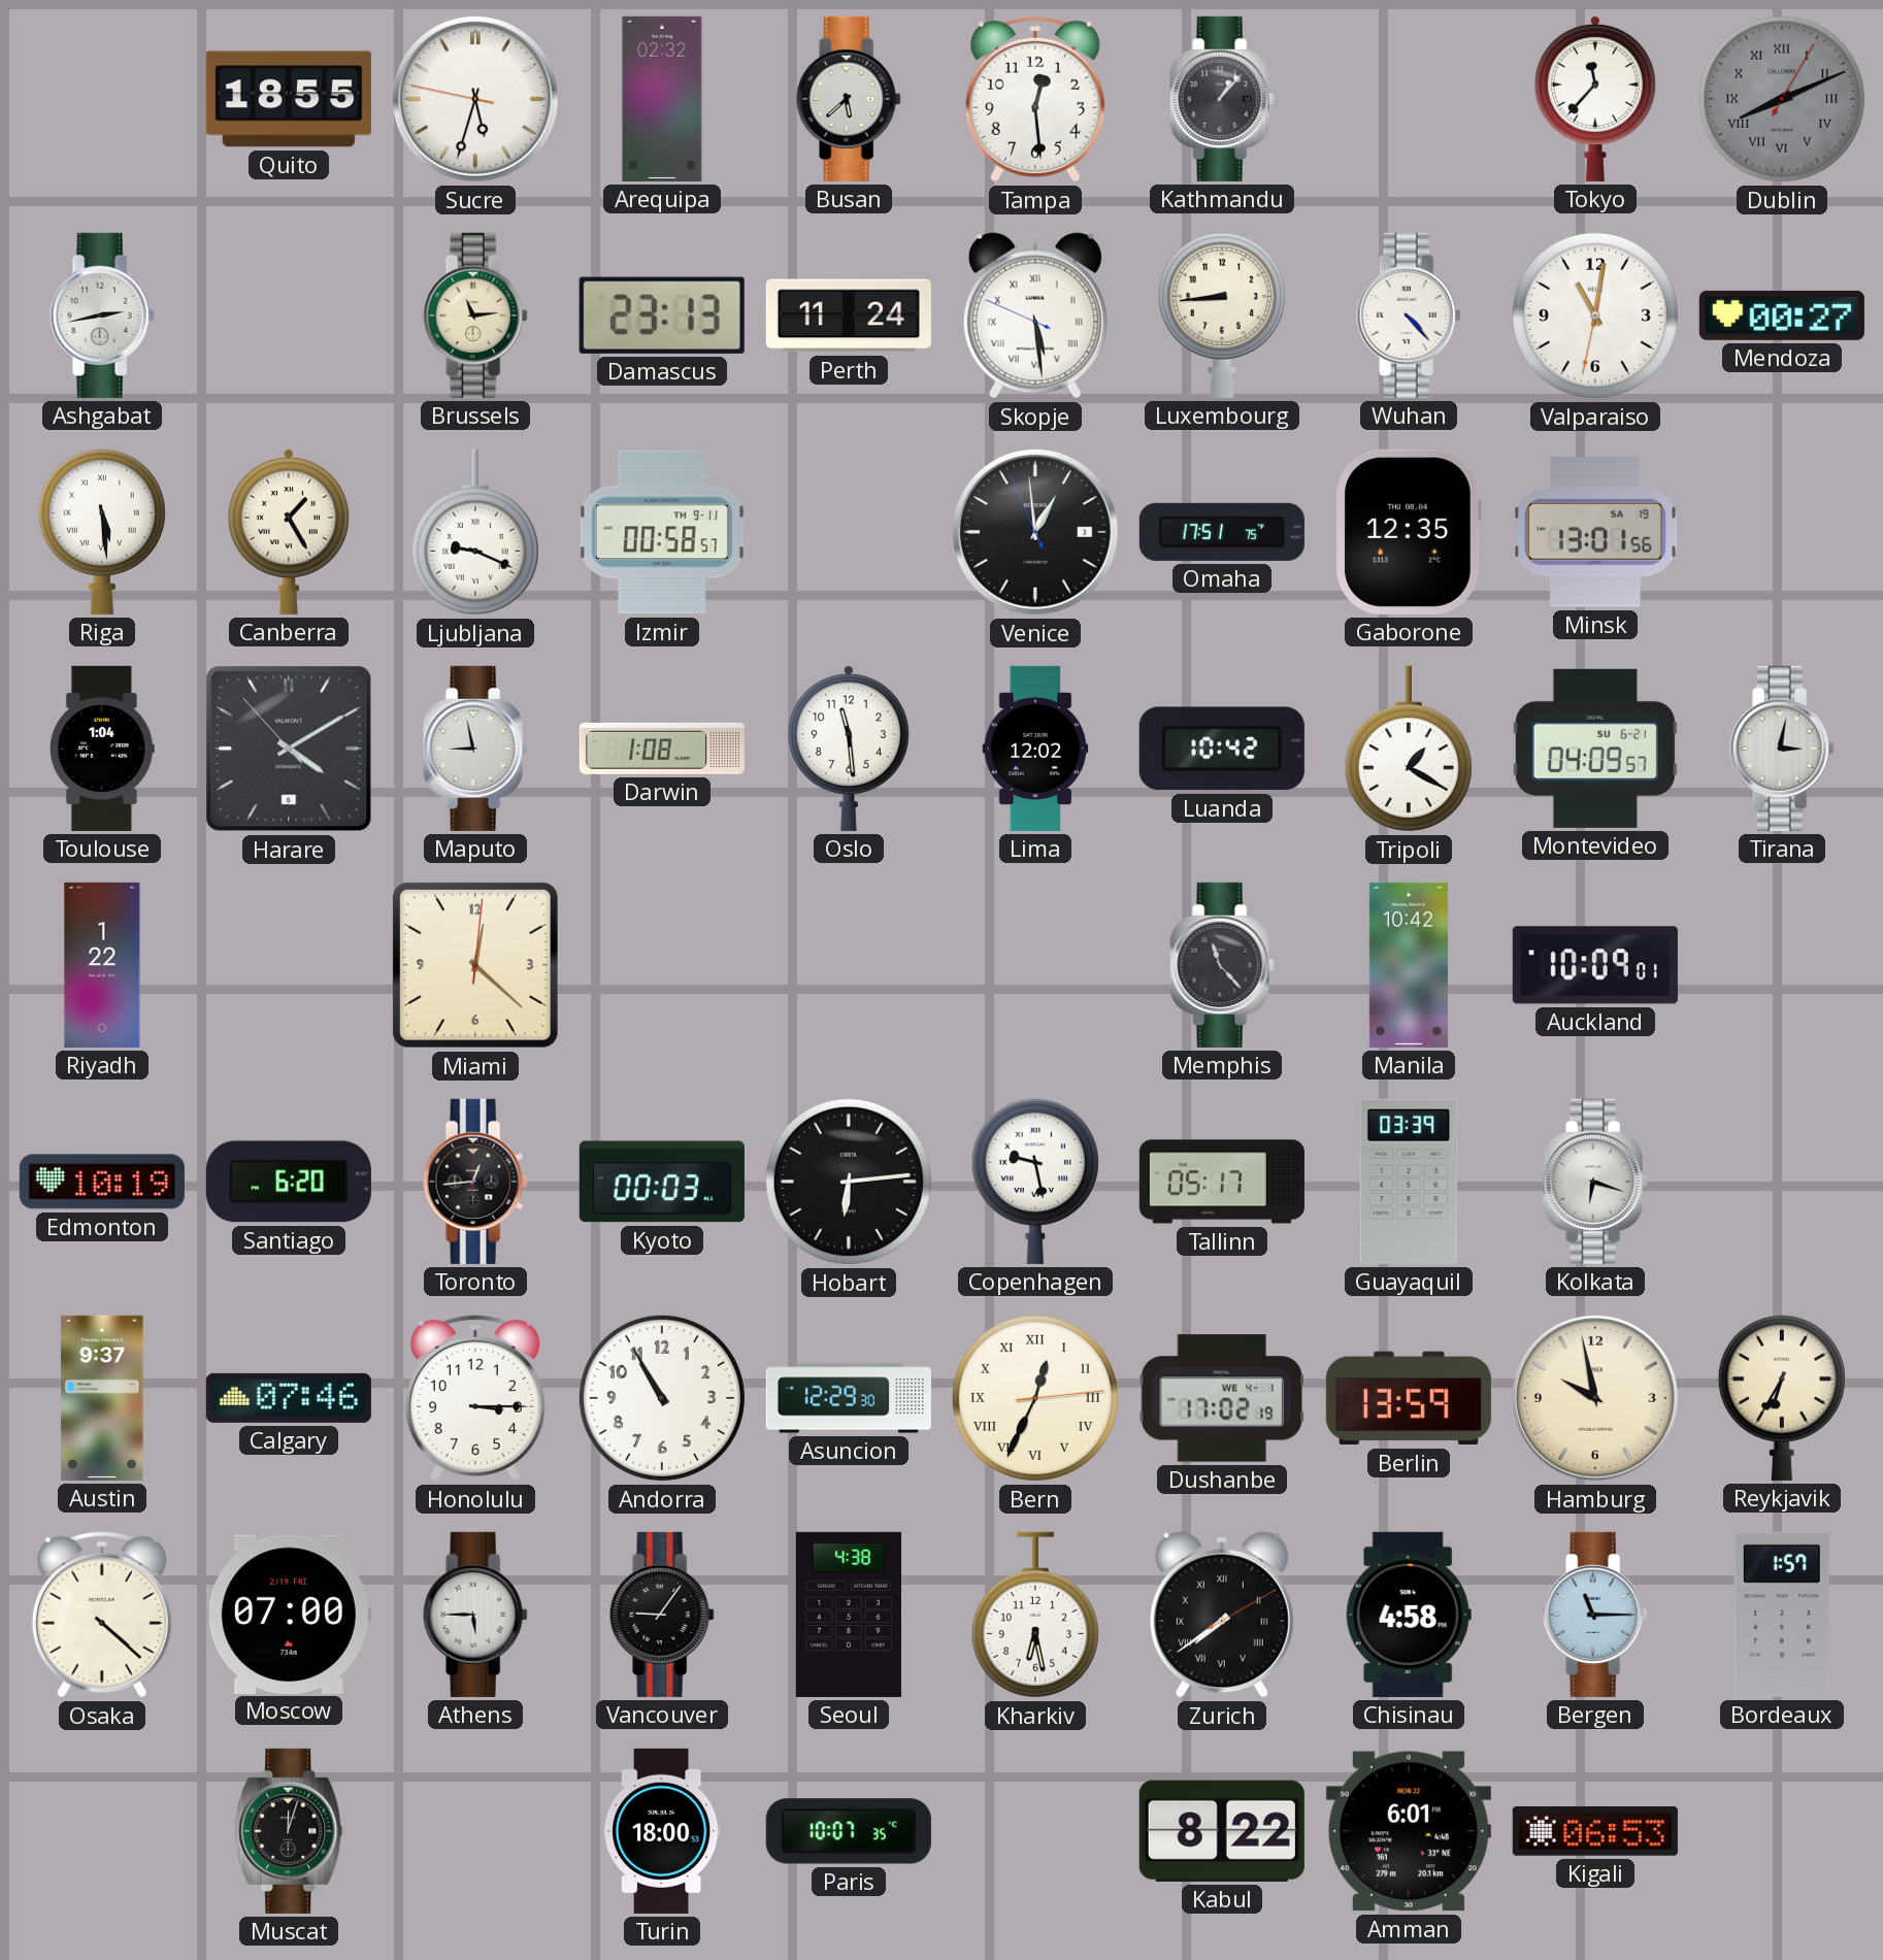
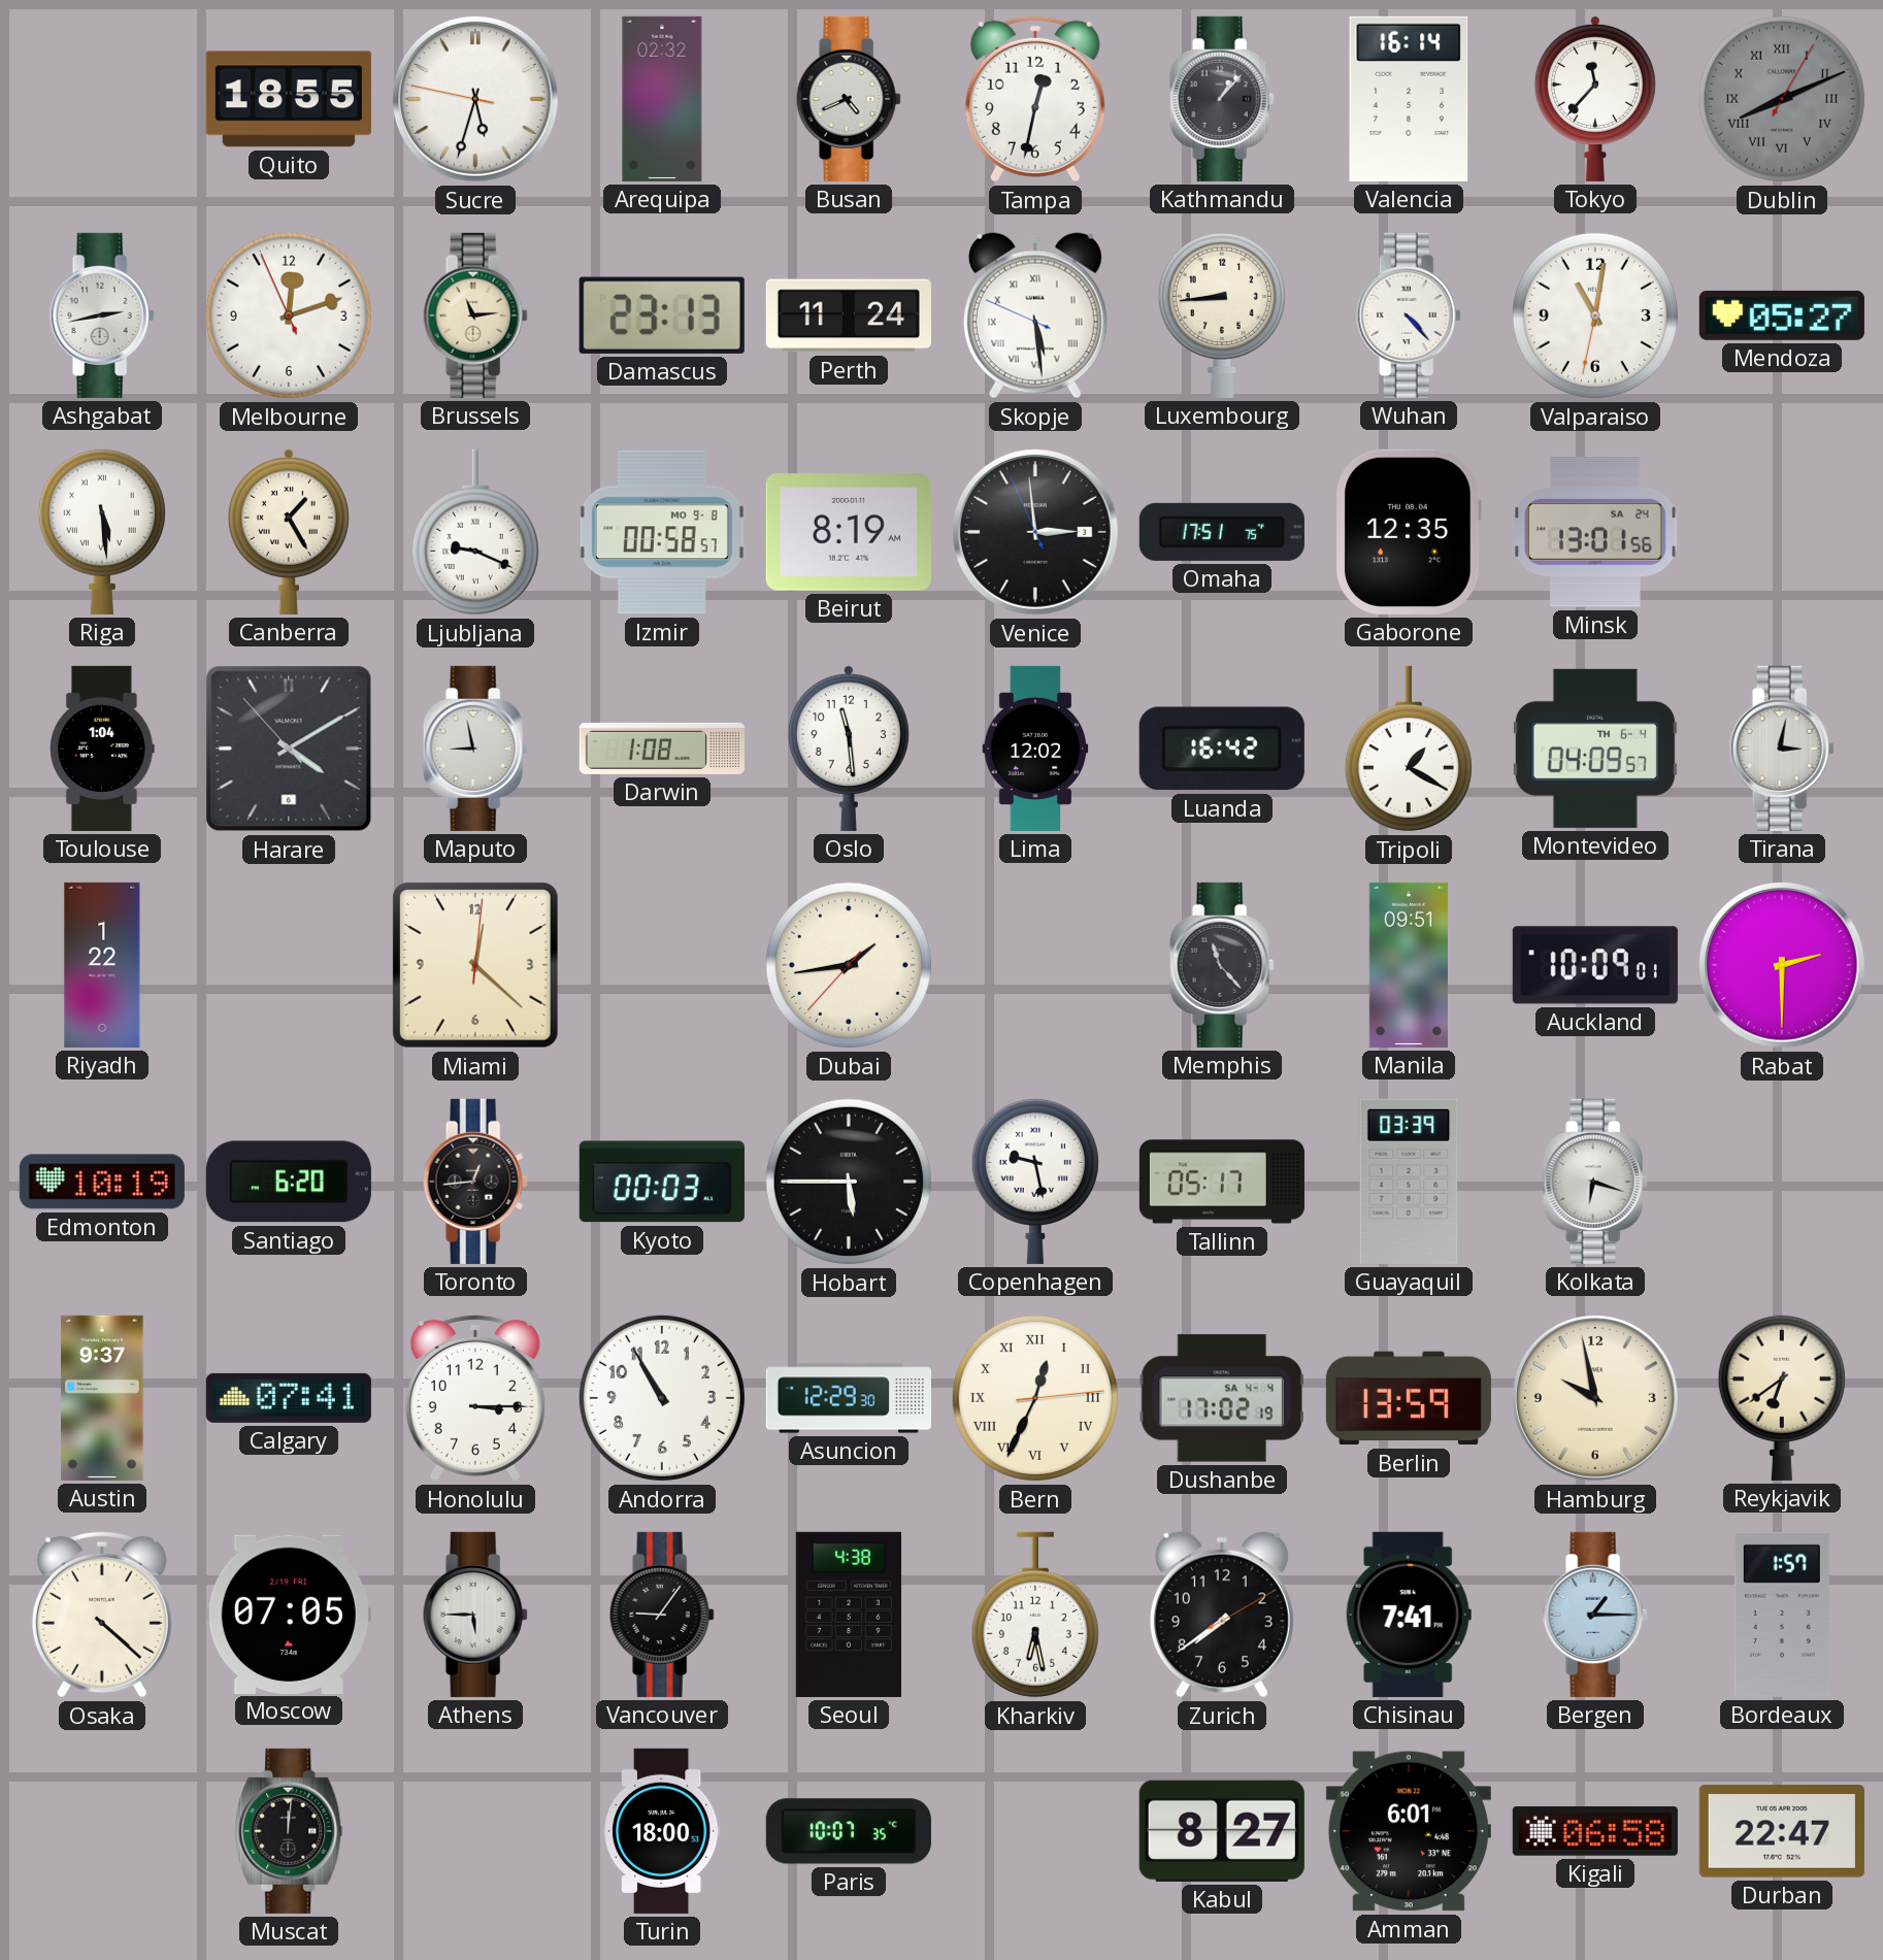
Busan: 5:38 -> 4:41
Tampa: 12:29 -> 12:32
Valencia: none -> 16:14
Melbourne: none -> 12:11
Mendoza: 00:27 -> 05:27
Izmir date: TH 9-11 -> MO 9-8
Beirut: none -> 8:19
Venice: 12:58 -> 2:58
Minsk date: SA 19 -> SA 24
Luanda: 10:42 -> 16:42
Montevideo date: SU 6-21 -> TH 6-4
Dubai: none -> 1:43
Manila: 10:42 -> 09:51
Rabat: none -> 2:30
Hobart: 6:14 -> 5:45
Calgary: 07:46 -> 07:41
Dushanbe date: WE 4-1 -> SA 4-4
Reykjavik: 6:35 -> 6:39
Moscow: 07:00 -> 07:05
Zurich numerals: Roman -> Arabic
Chisinau: 4:58 -> 7:41
Bergen: 11:15 -> 1:15
Muscat: 12:03 -> 12:01
Kabul: 8:22 -> 8:27
Kigali: 06:53 -> 06:58
Durban: none -> 22:47
